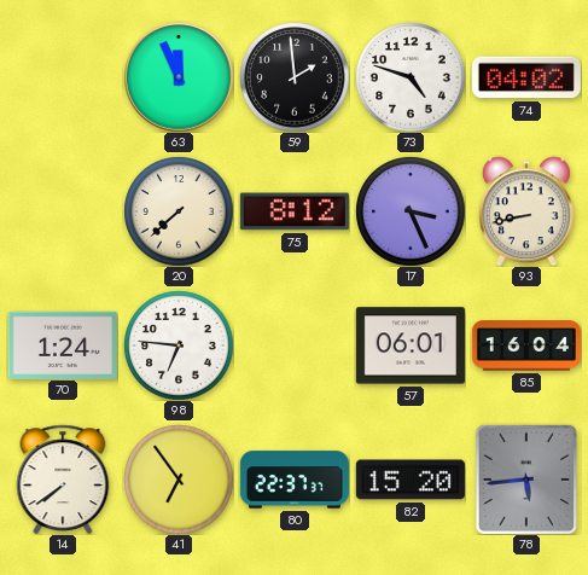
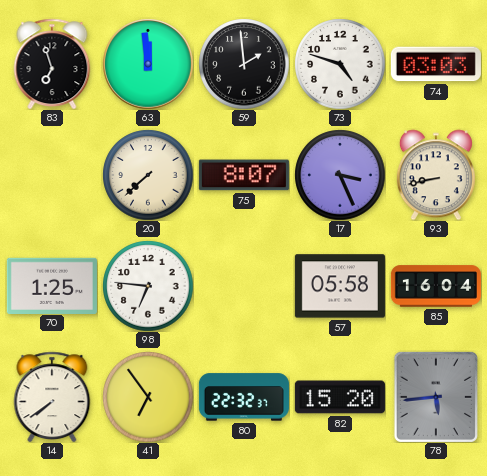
83: none -> 6:57
63: 11:56 -> 11:59
74: 04:02 -> 03:03
75: 8:12 -> 8:07
70: 1:24 -> 1:25
57: 06:01 -> 05:58
80: 22:37 -> 22:32
